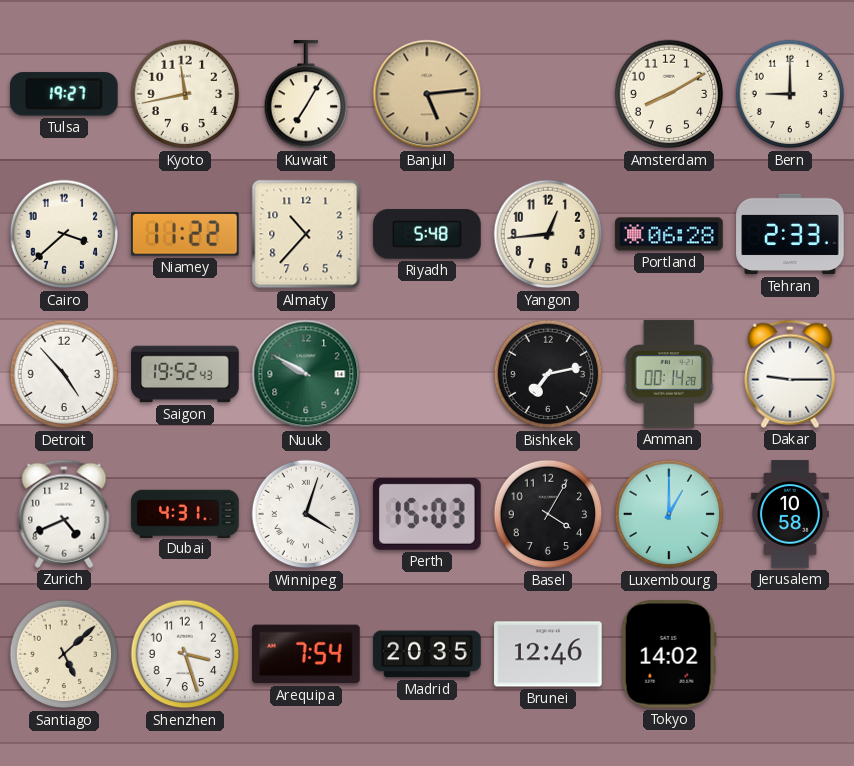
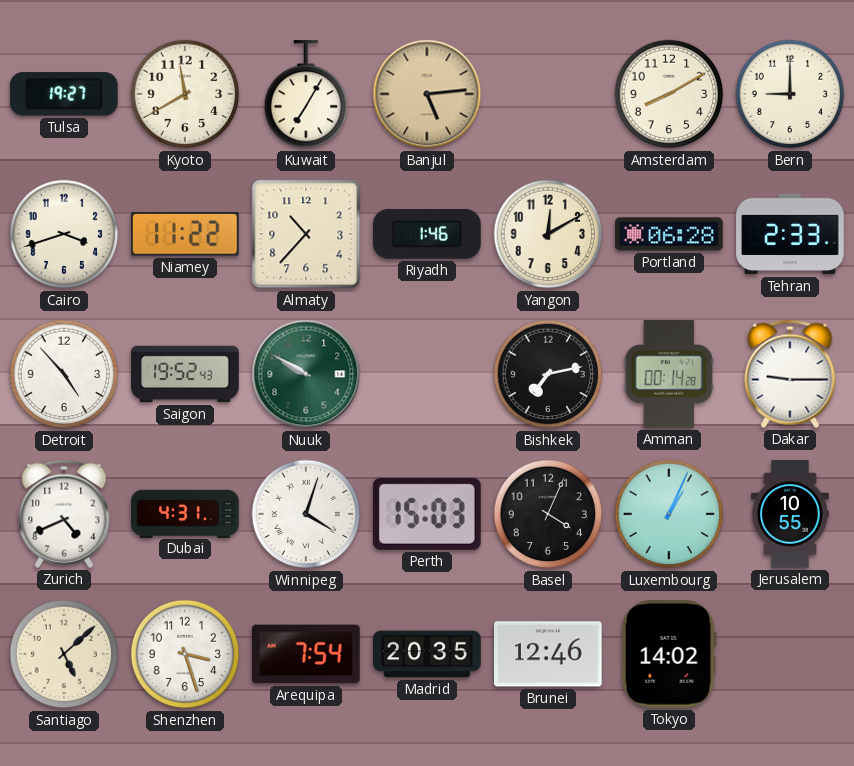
Kyoto: 11:43 -> 11:40
Cairo: 3:38 -> 3:42
Riyadh: 5:48 -> 1:46
Yangon: 12:44 -> 12:10
Basel: 4:05 -> 4:04
Luxembourg: 1:00 -> 1:04
Jerusalem: 10:58 -> 10:55
